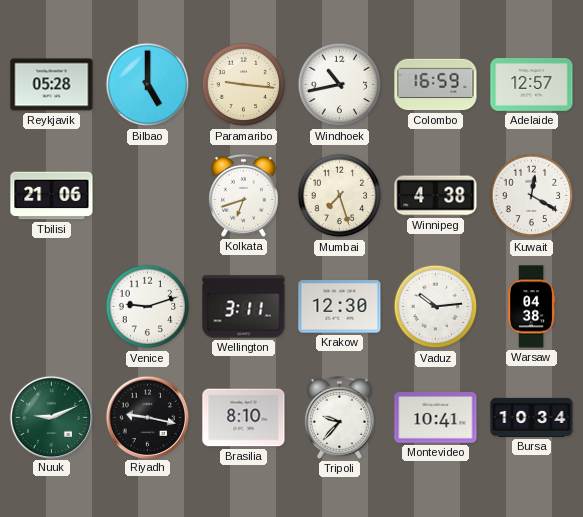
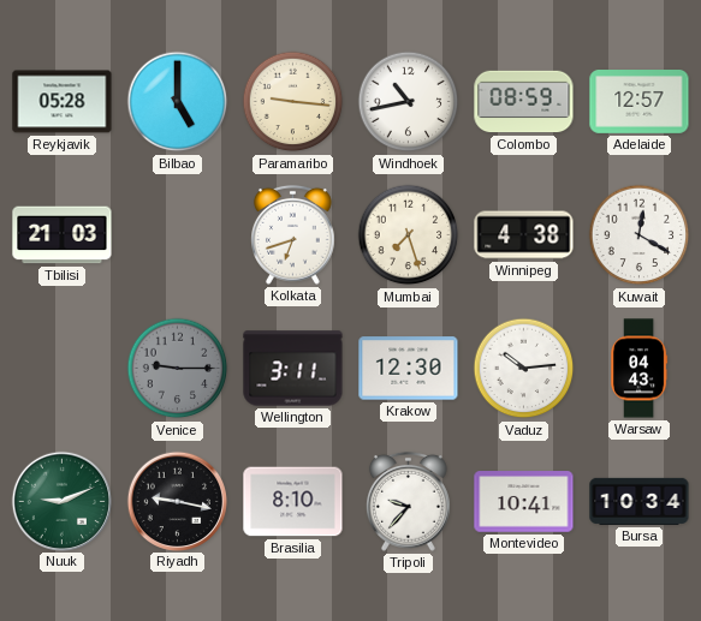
Colombo: 16:59 -> 08:59
Tbilisi: 21:06 -> 21:03
Venice: 9:12 -> 9:15
Venice dial: white -> grey
Warsaw: 04:38 -> 04:43
